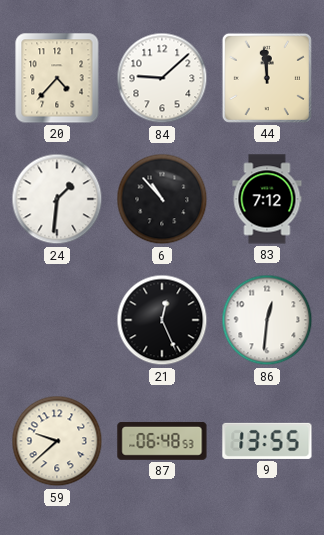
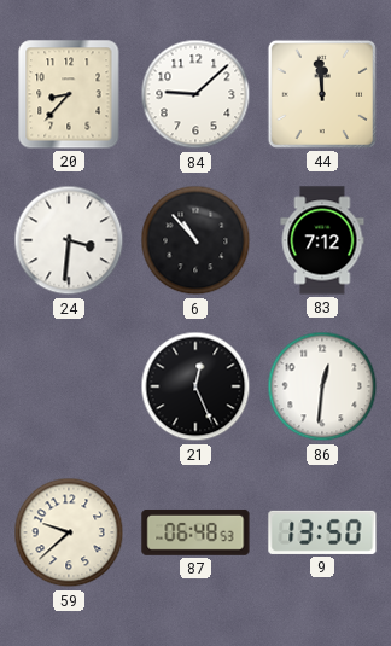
20: 4:37 -> 8:37
24: 1:31 -> 3:31
9: 13:55 -> 13:50
